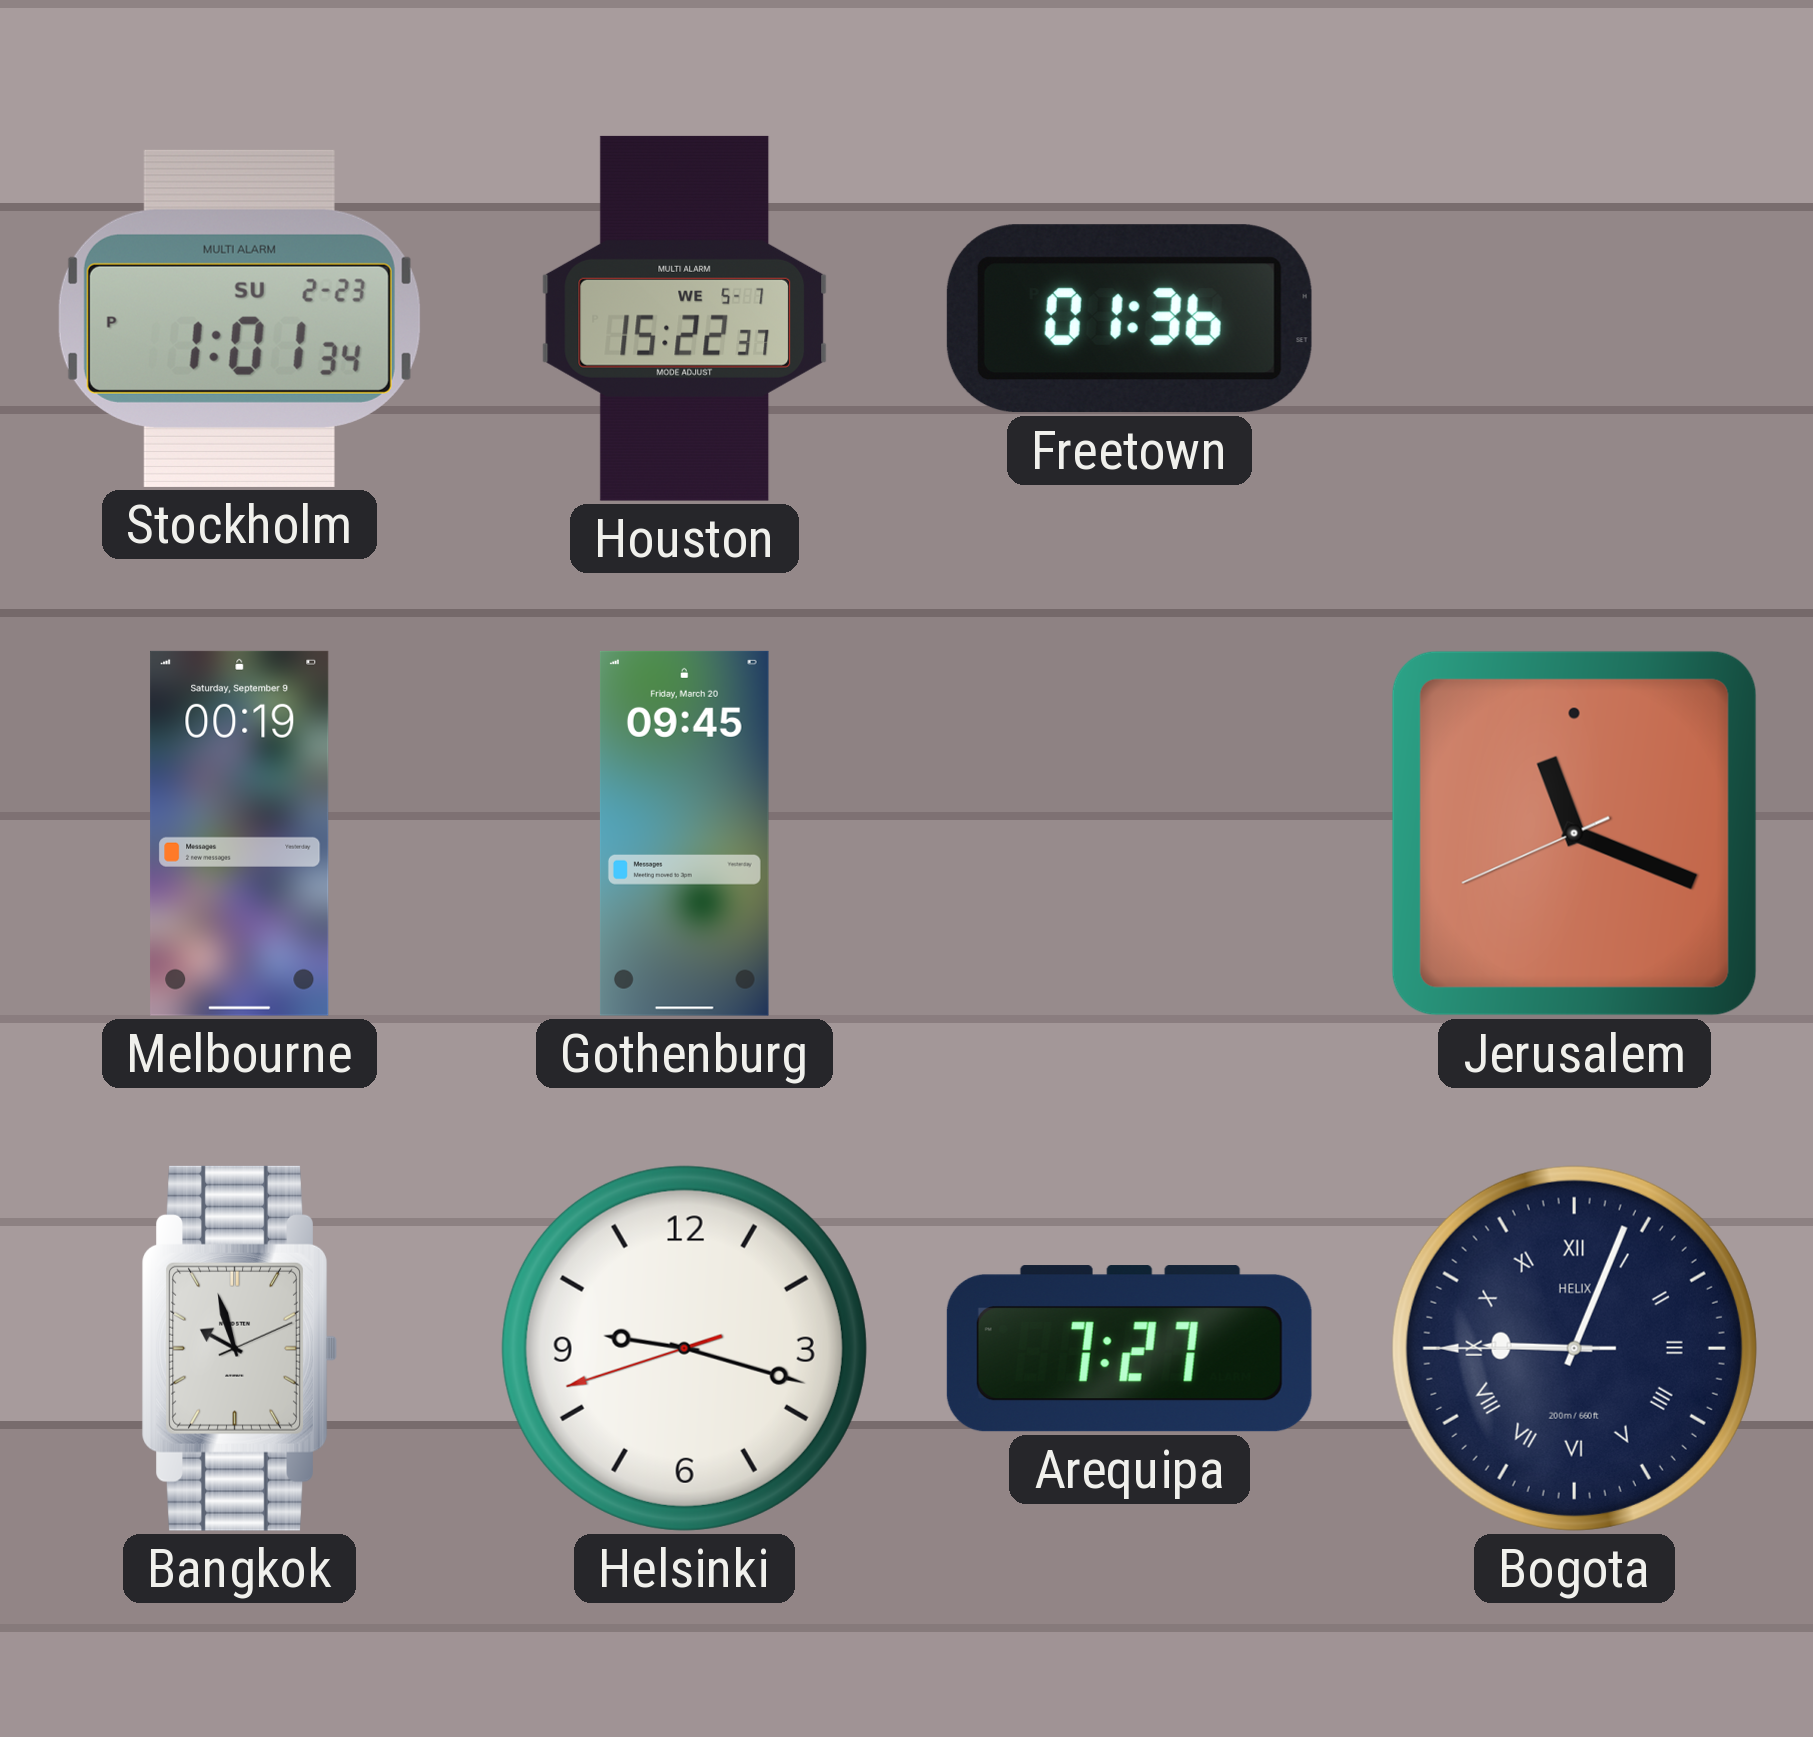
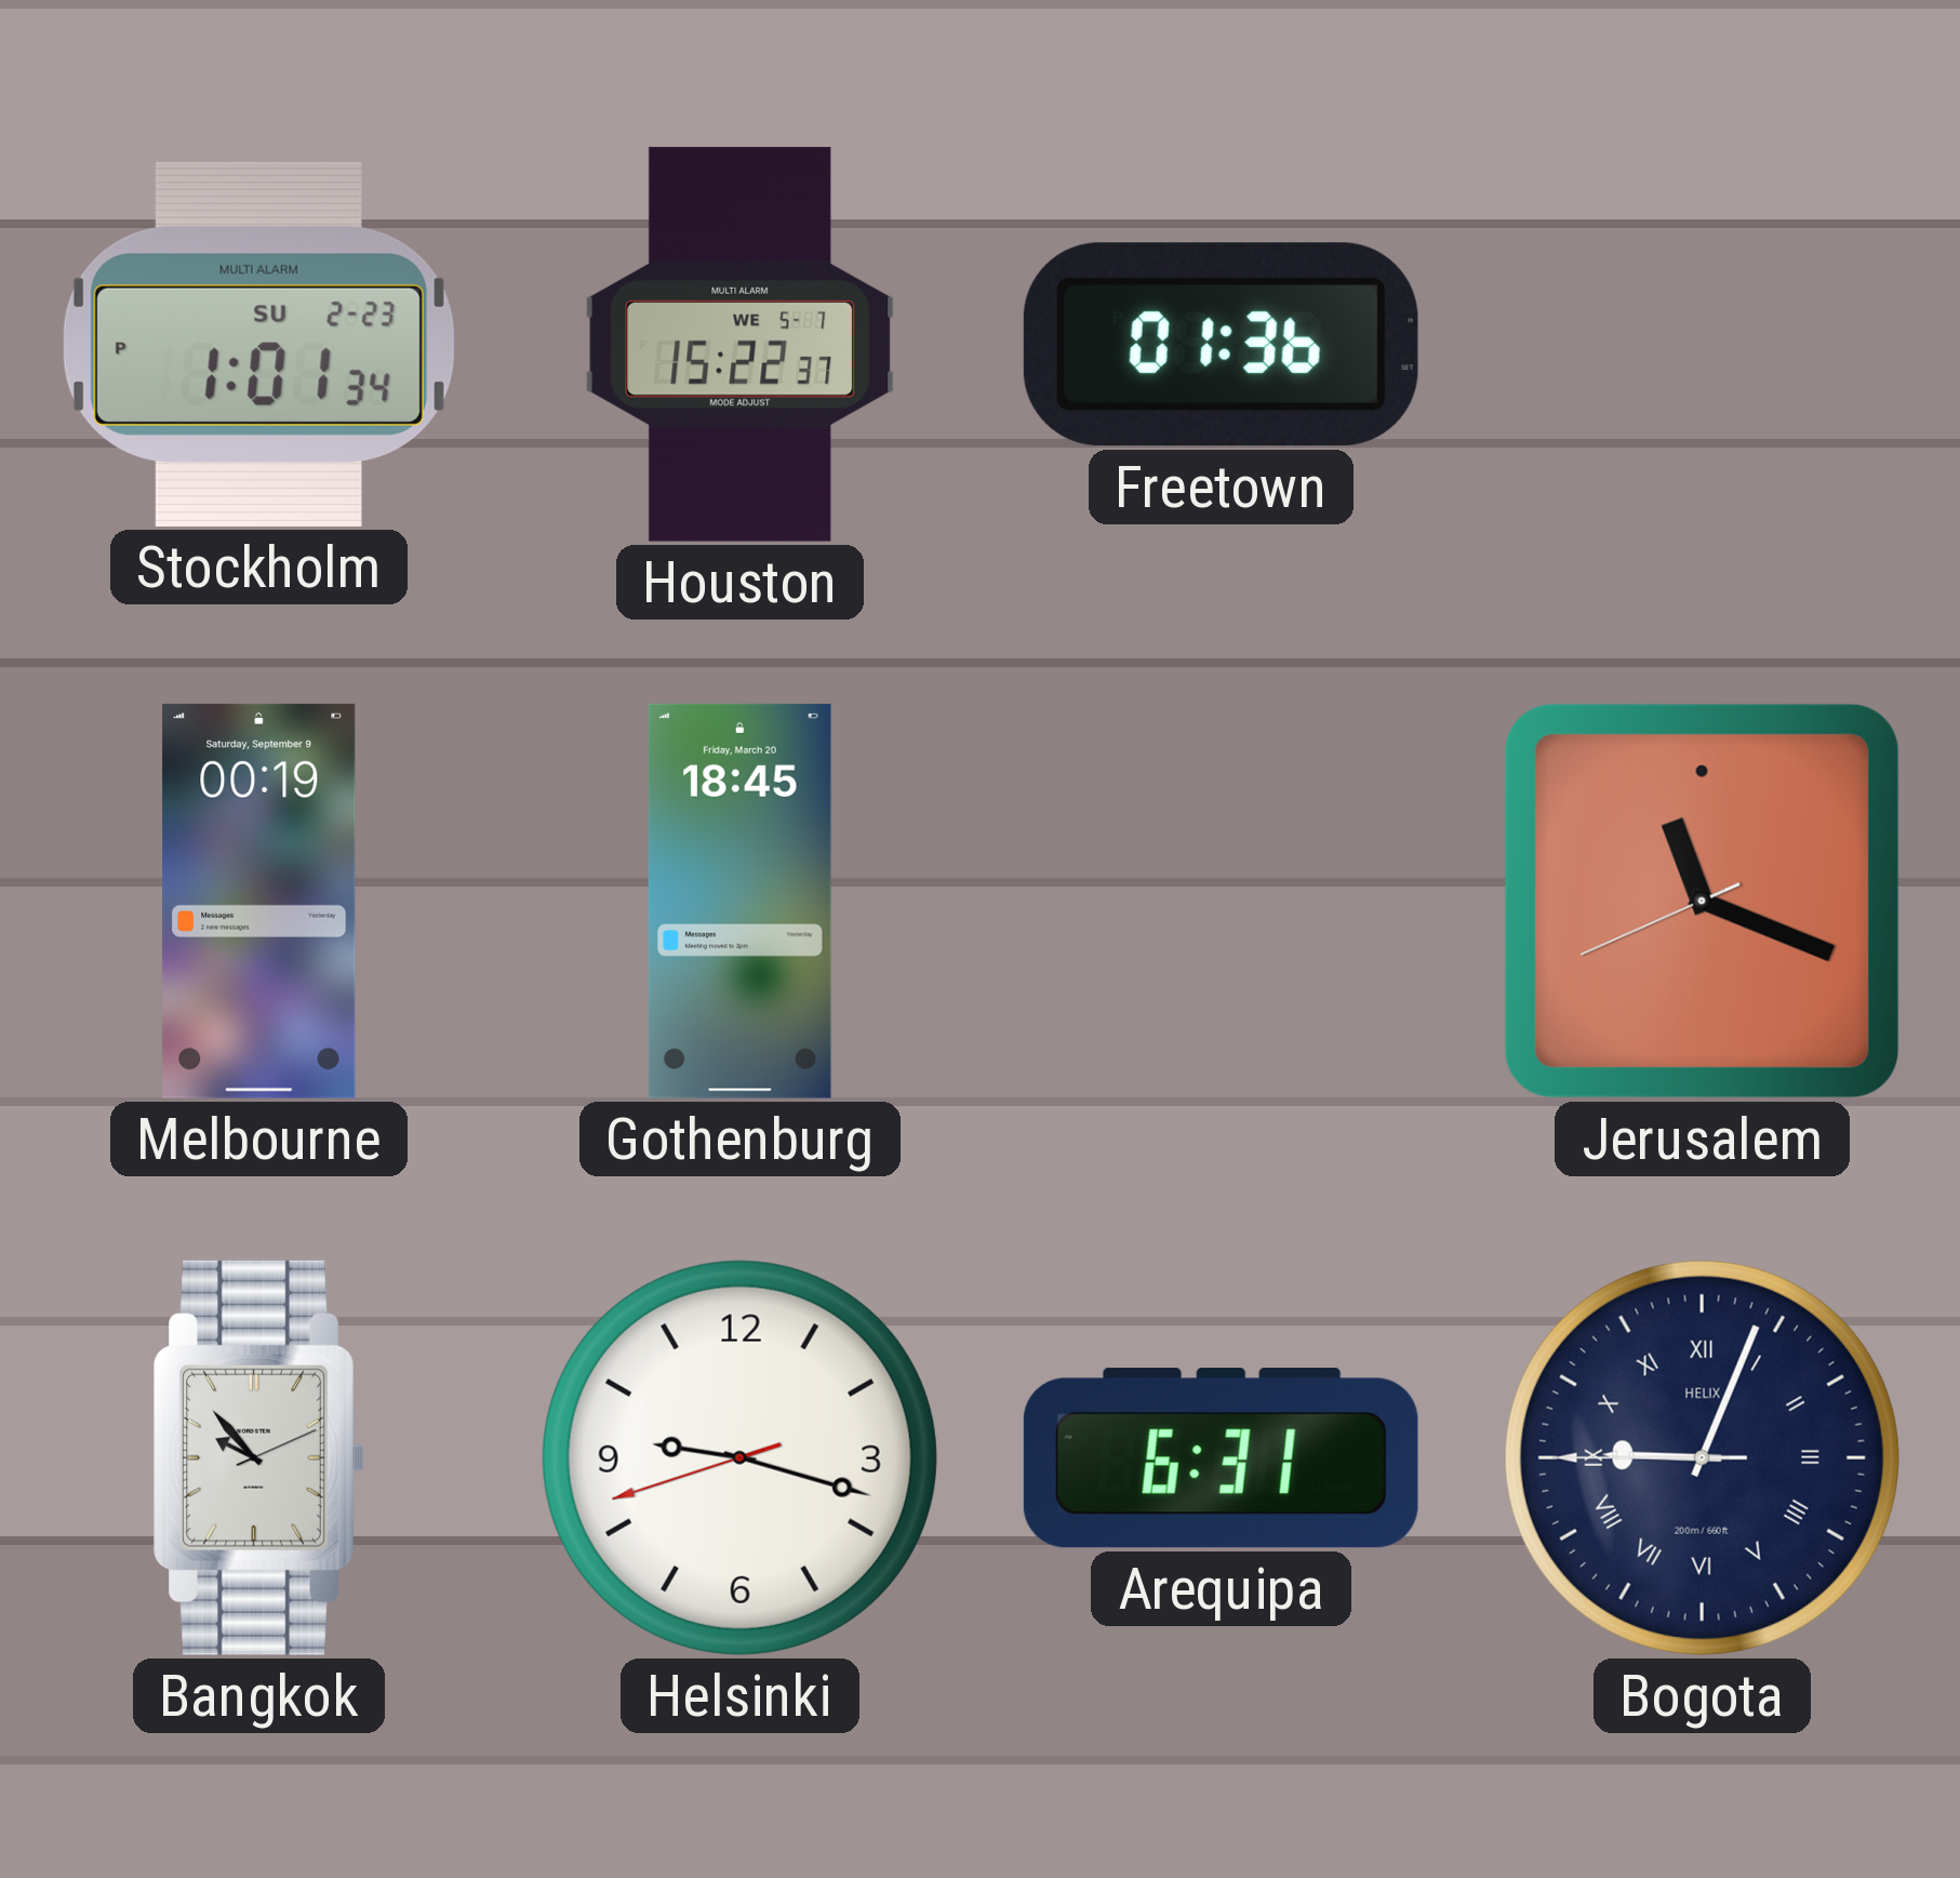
Gothenburg: 09:45 -> 18:45
Bangkok: 9:57 -> 9:53
Arequipa: 7:27 -> 6:31
